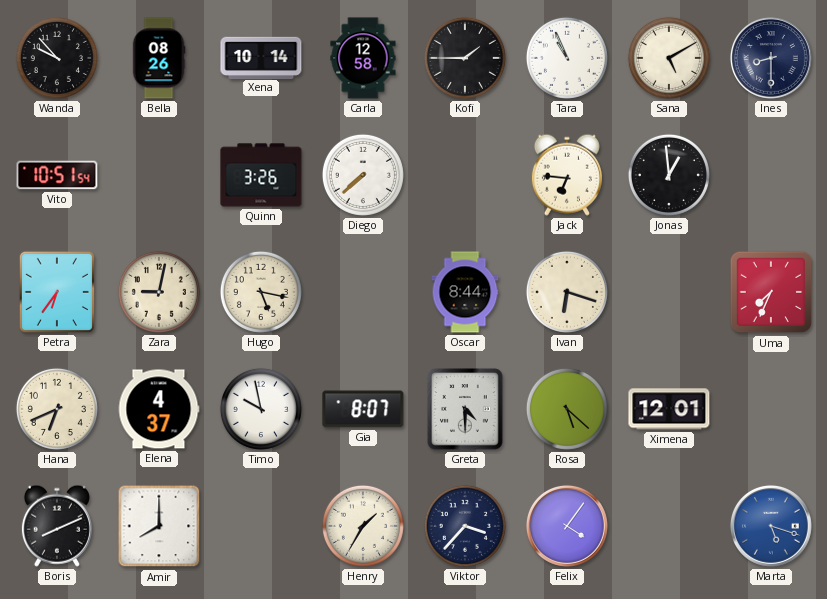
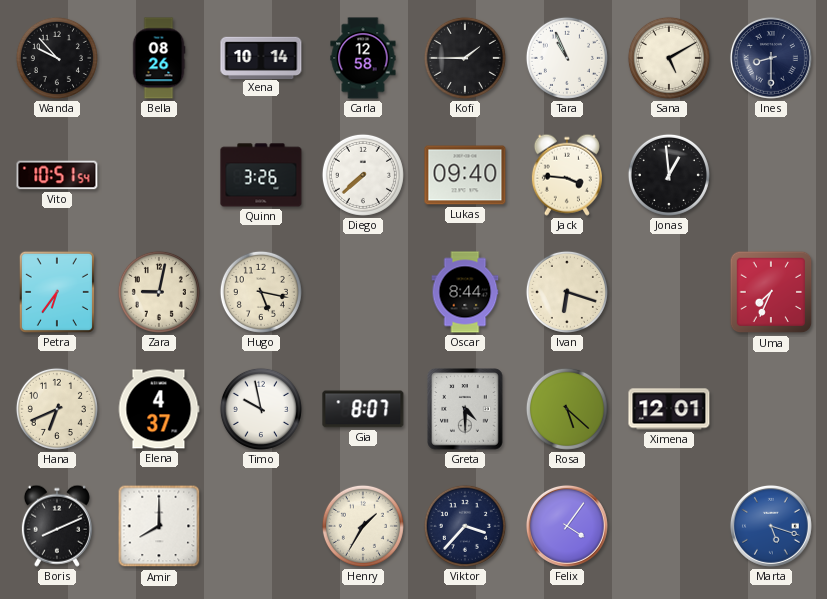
Lukas: none -> 09:40
Jack: 6:46 -> 3:46
